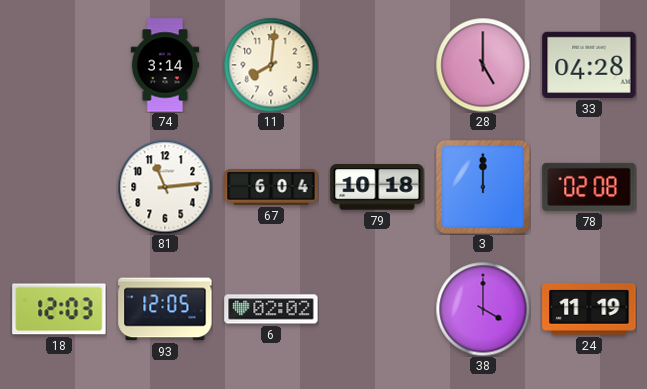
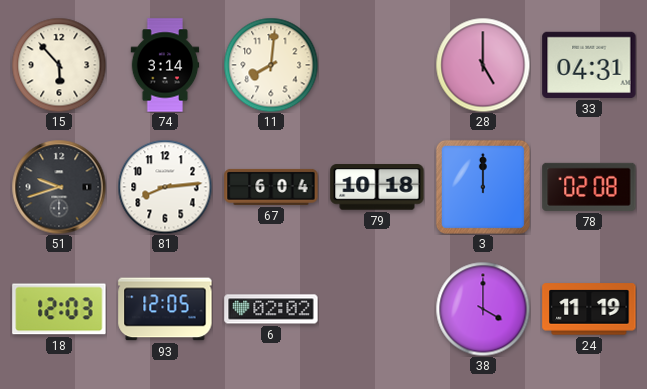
15: none -> 5:53
33: 04:28 -> 04:31
51: none -> 9:42
81: 11:14 -> 8:14
